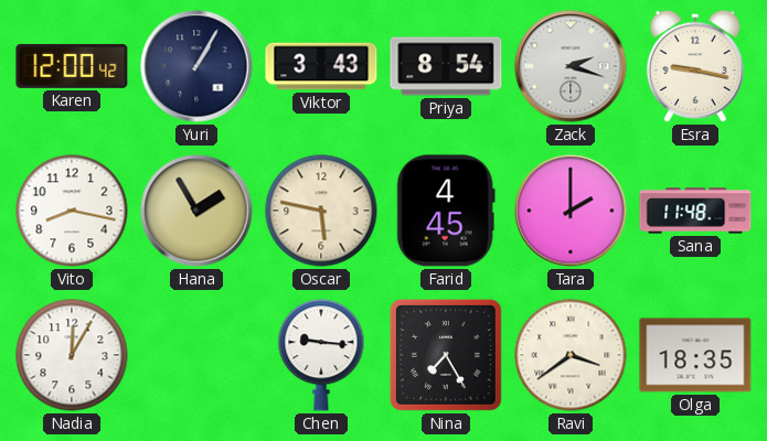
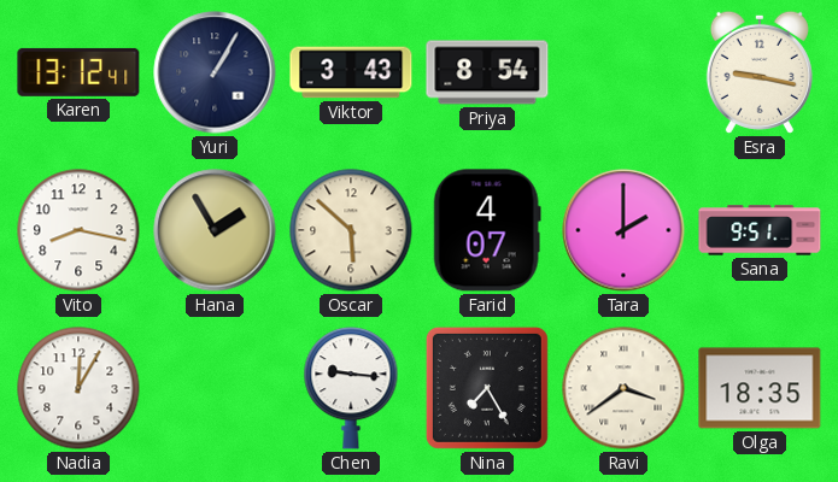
Karen: 12:00 -> 13:12
Zack: 2:18 -> none
Oscar: 5:47 -> 5:52
Farid: 4:45 -> 4:07
Sana: 11:48 -> 9:51
